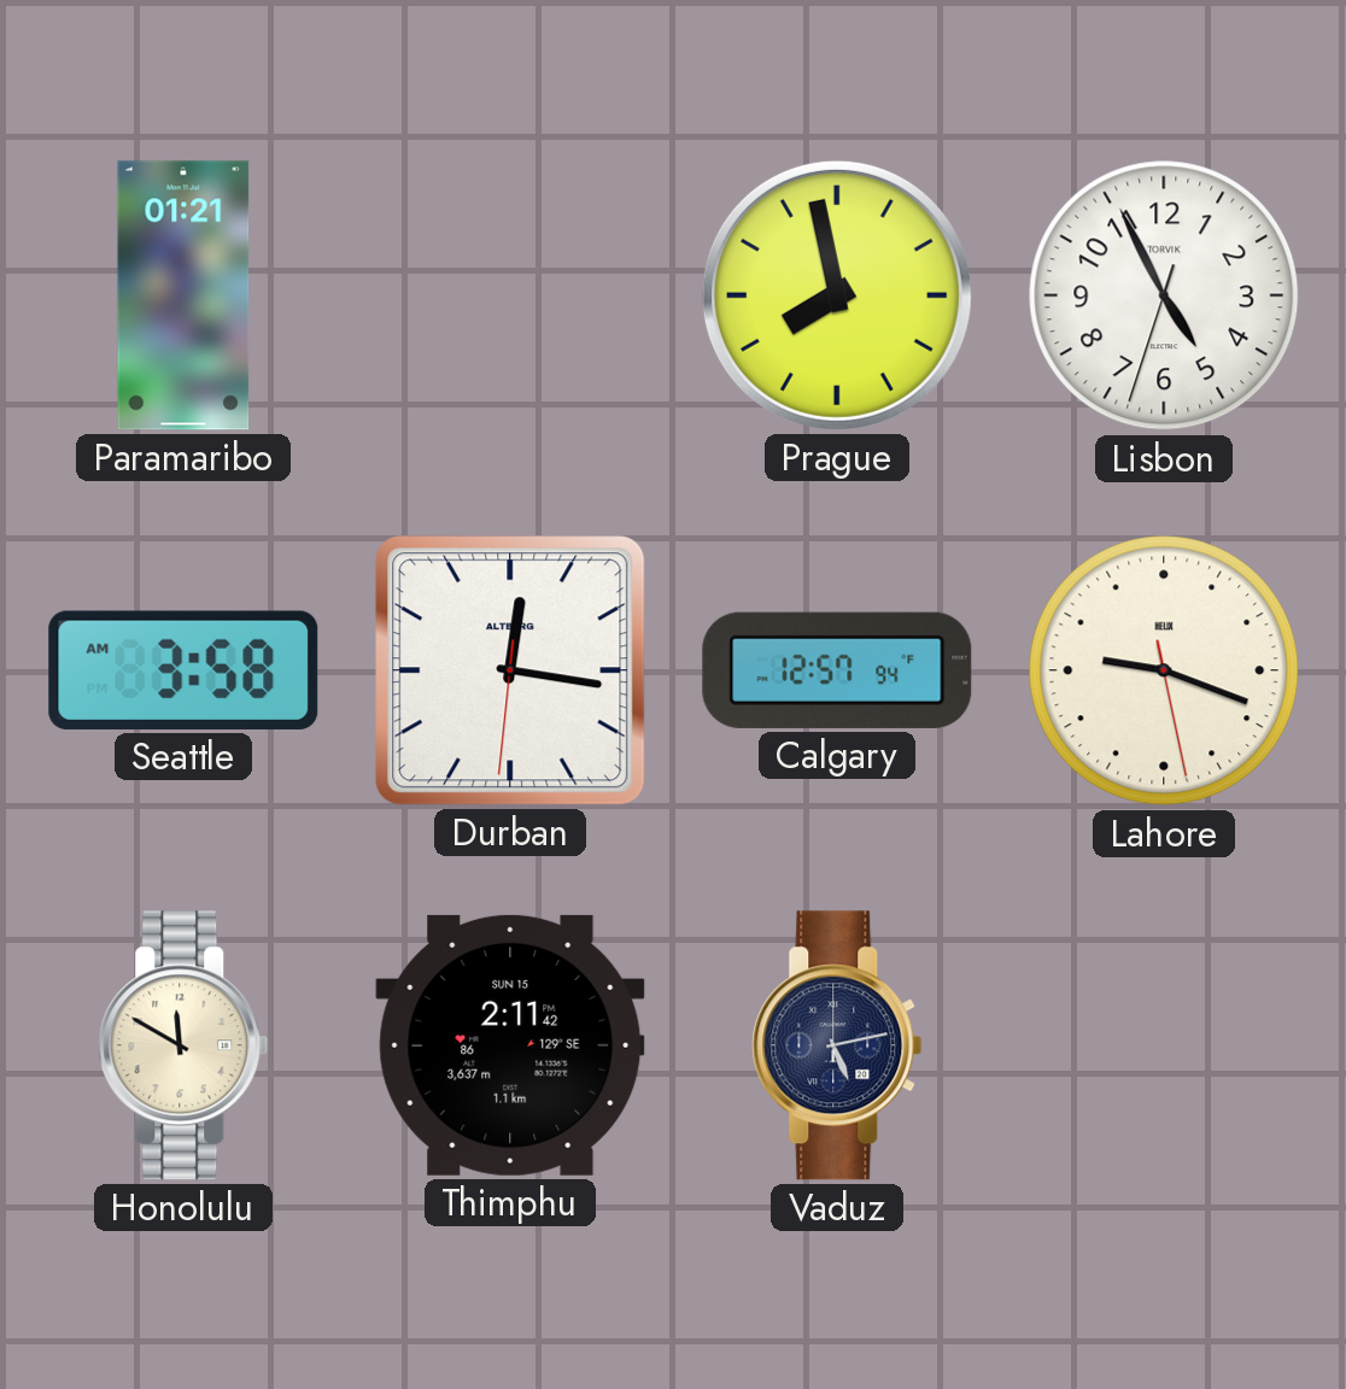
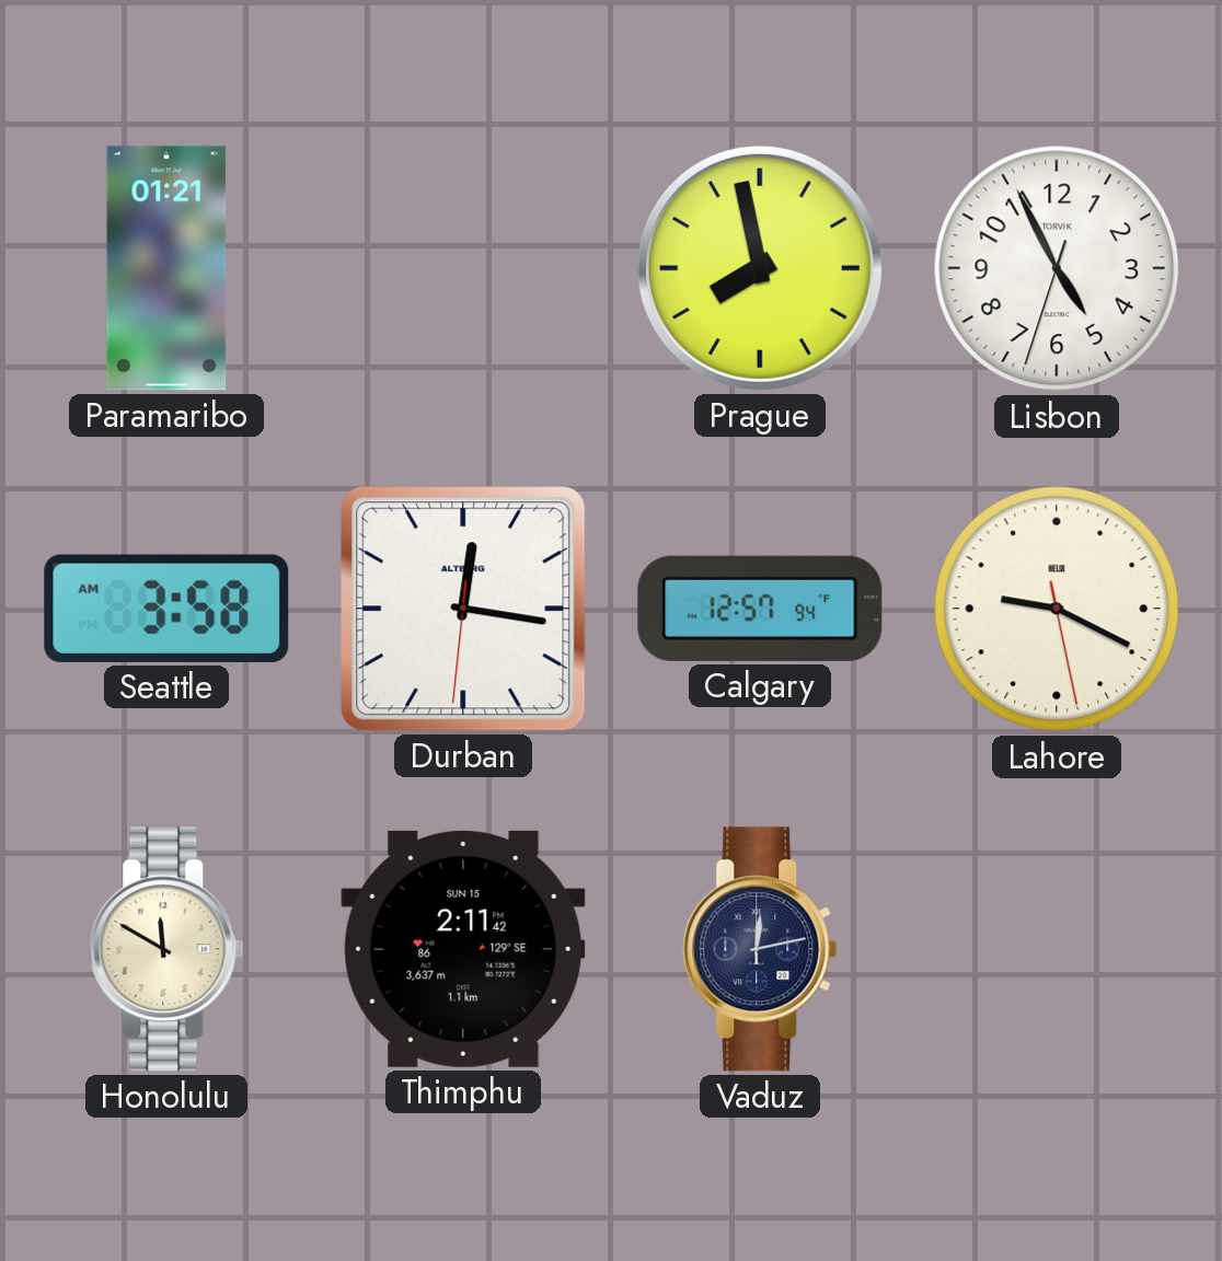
Lahore: 9:18 -> 9:19
Vaduz: 5:13 -> 12:13
